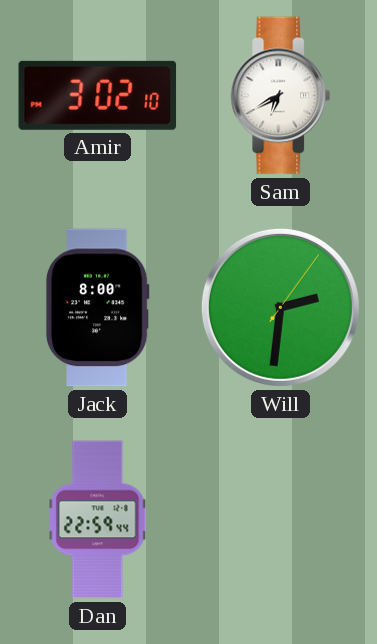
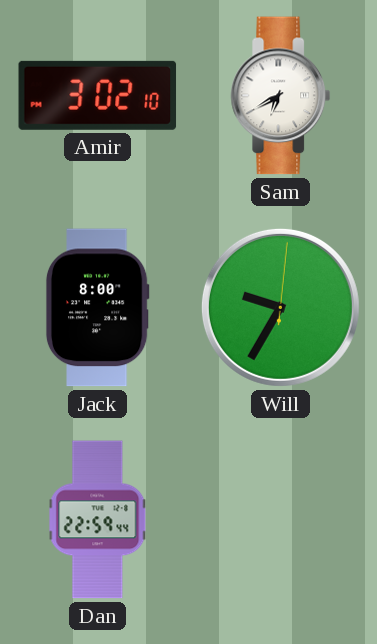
Will: 2:31 -> 9:35
